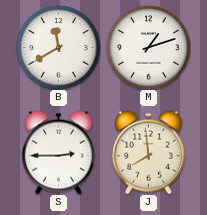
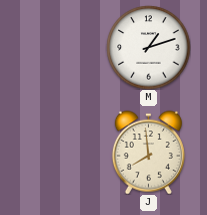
B: 11:40 -> none
S: 2:45 -> none
